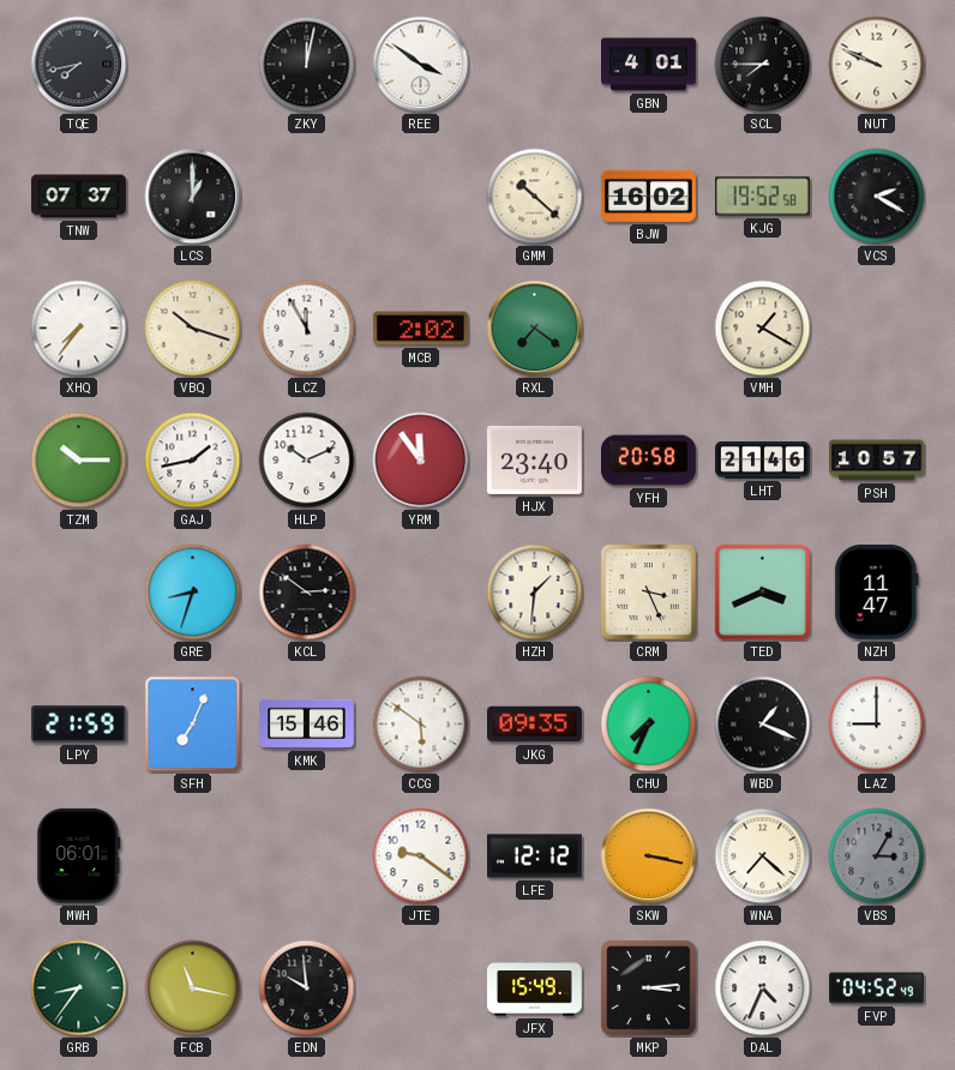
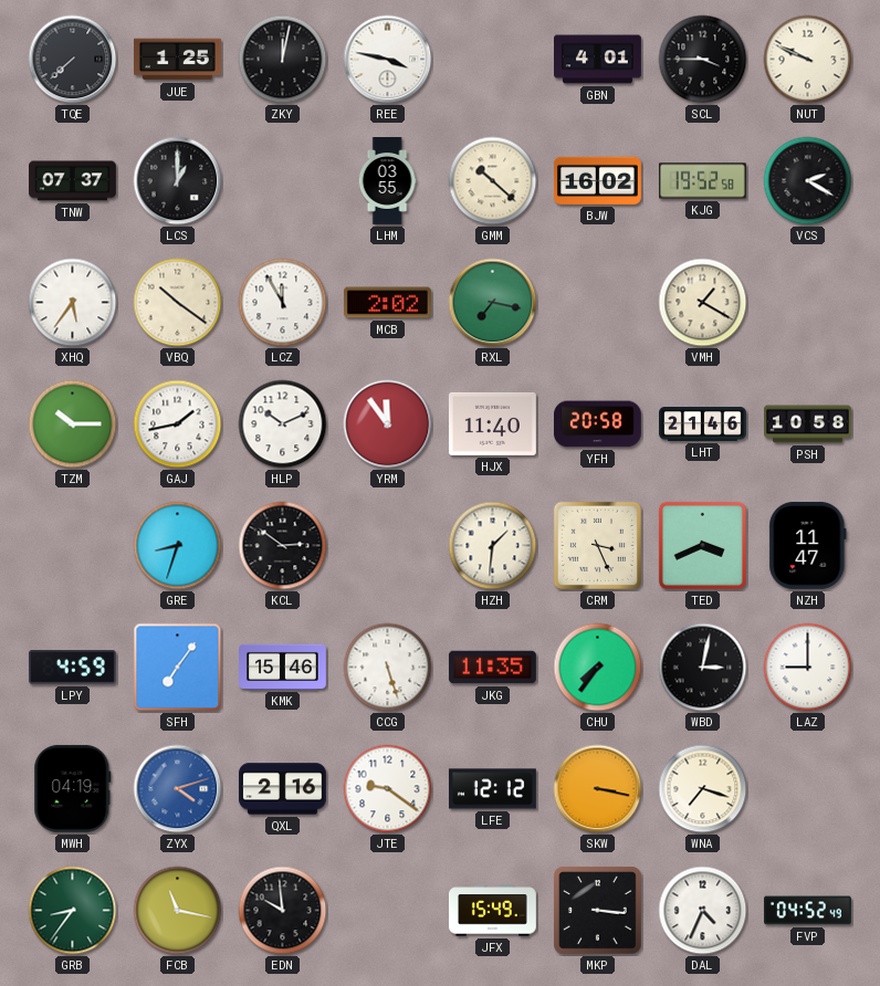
TQE: 7:43 -> 7:38
JUE: none -> 1:25
REE: 3:51 -> 3:47
SCL: 7:45 -> 3:45
LHM: none -> 03:55
XHQ: 7:36 -> 5:36
VBQ: 10:18 -> 10:21
RXL: 7:21 -> 7:17
HJX: 23:40 -> 11:40
PSH: 10:57 -> 10:58
LPY: 21:59 -> 4:59
SFH: 7:04 -> 7:06
CCG: 5:51 -> 5:27
JKG: 09:35 -> 11:35
CHU: 7:34 -> 7:36
WBD: 1:19 -> 3:02
MWH: 06:01 -> 04:19
ZYX: none -> 4:12
QXL: none -> 2:16
WNA: 7:22 -> 7:18
VBS: 3:05 -> none
MKP: 3:14 -> 3:16
